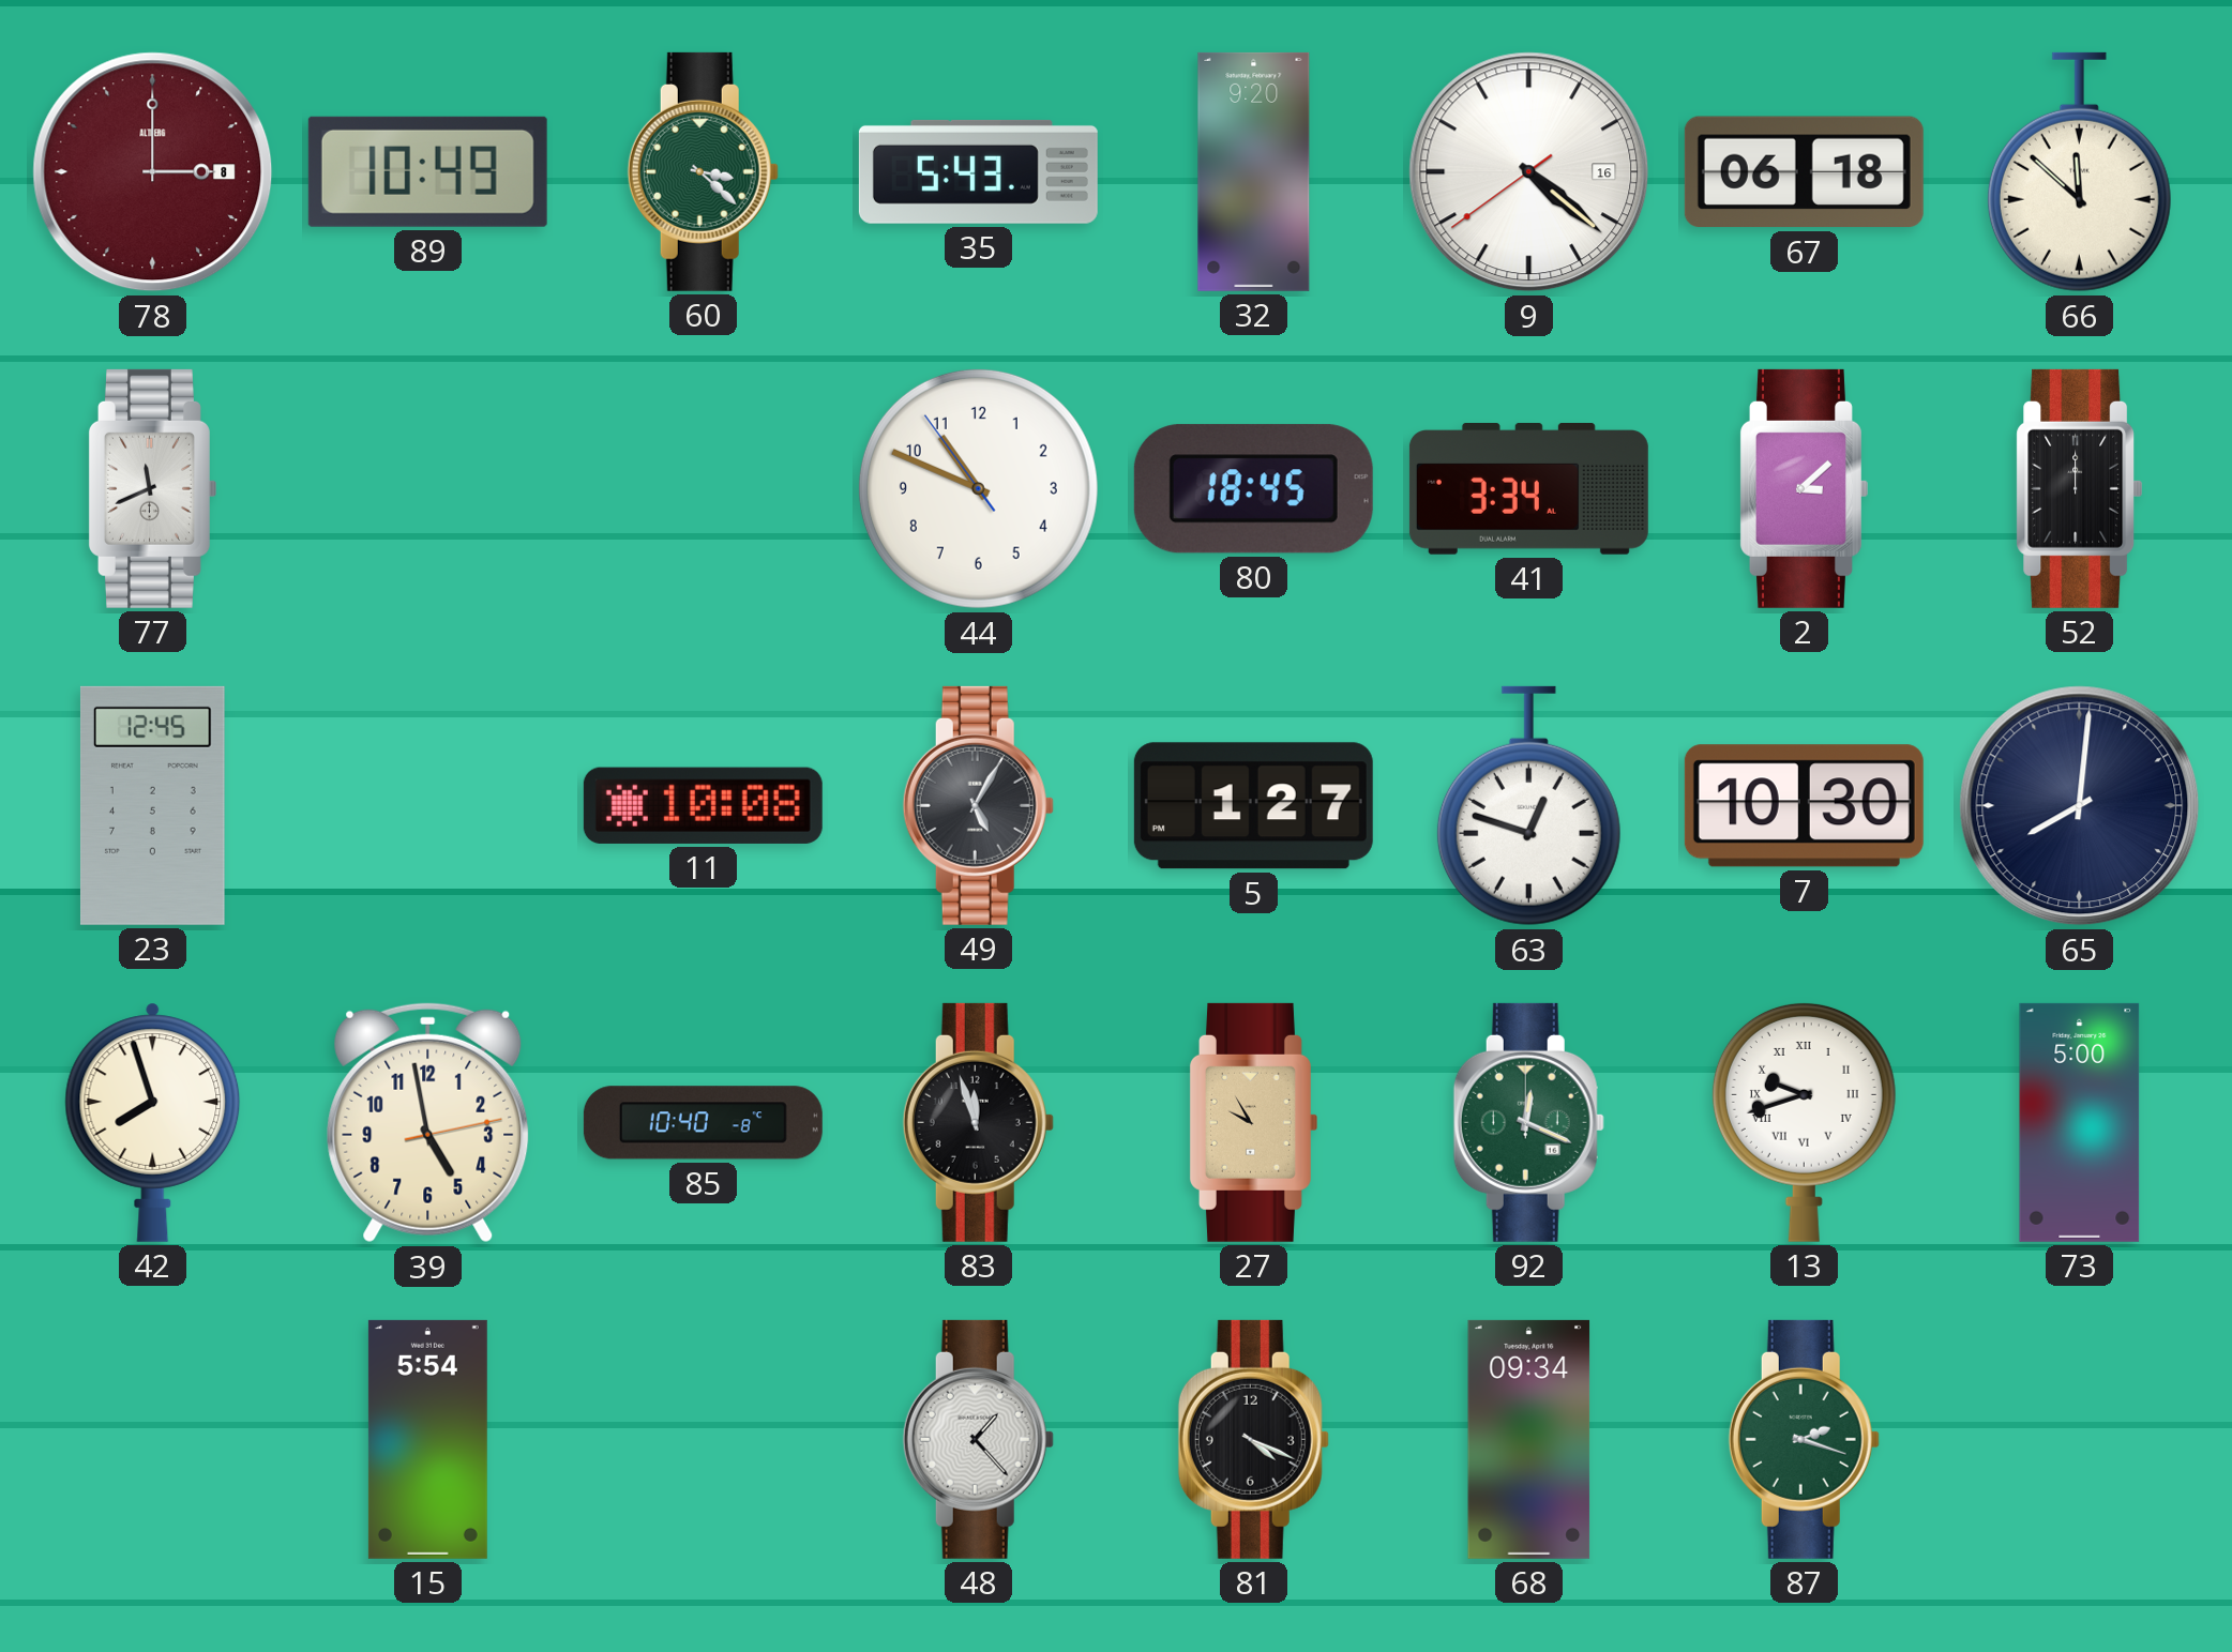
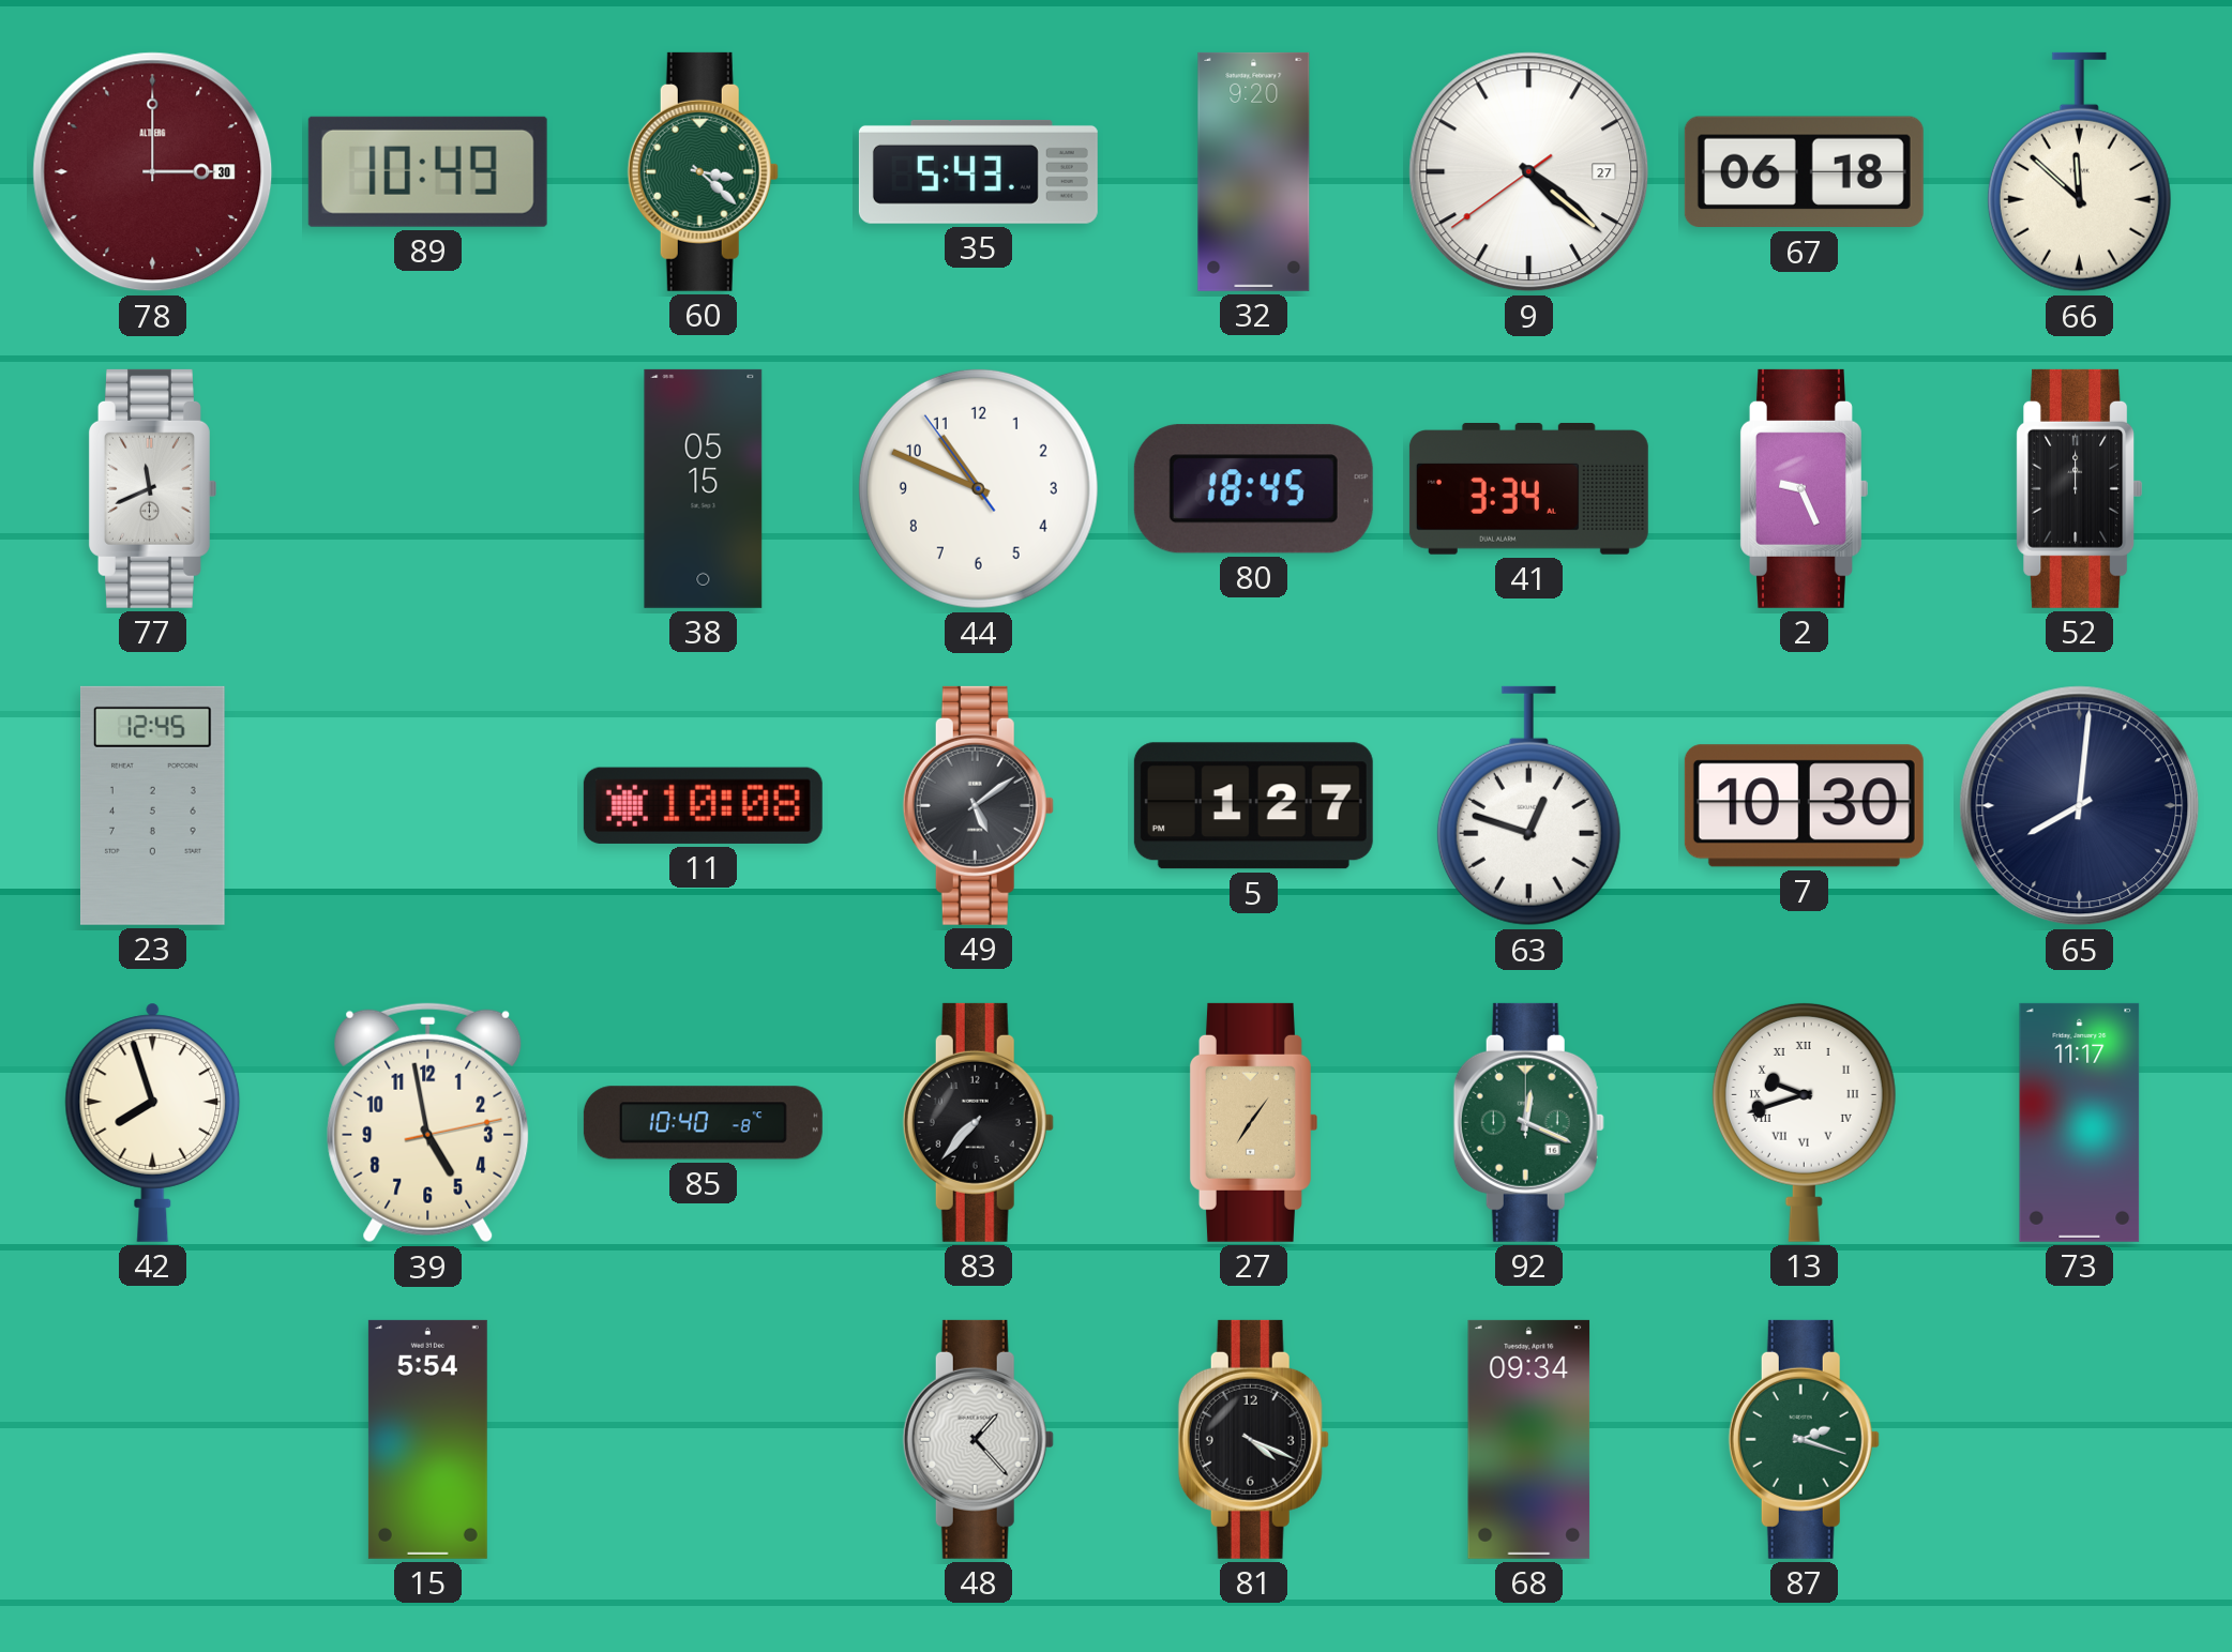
78 date: 8 -> 30
9 date: 16 -> 27
38: none -> 05:15
2: 3:08 -> 9:26
49: 5:05 -> 5:09
83: 11:57 -> 7:37
27: 9:55 -> 7:06
73: 5:00 -> 11:17
